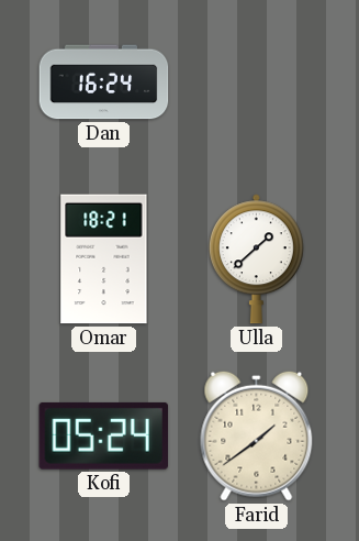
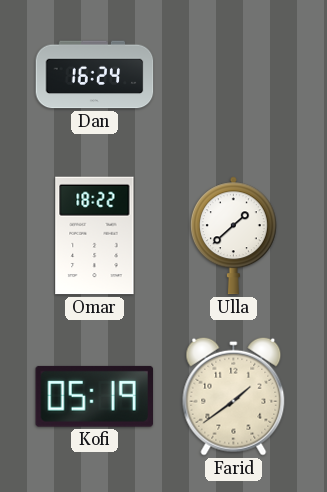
Omar: 18:21 -> 18:22
Kofi: 05:24 -> 05:19
